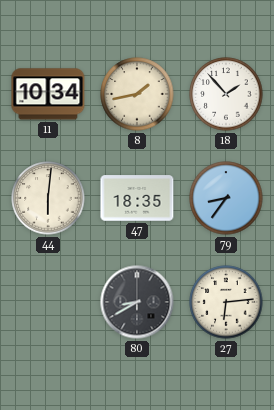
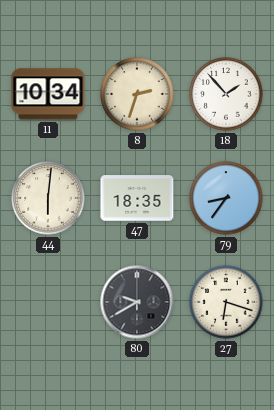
8: 1:43 -> 2:33
80: 8:40 -> 9:40
27: 6:14 -> 6:18
